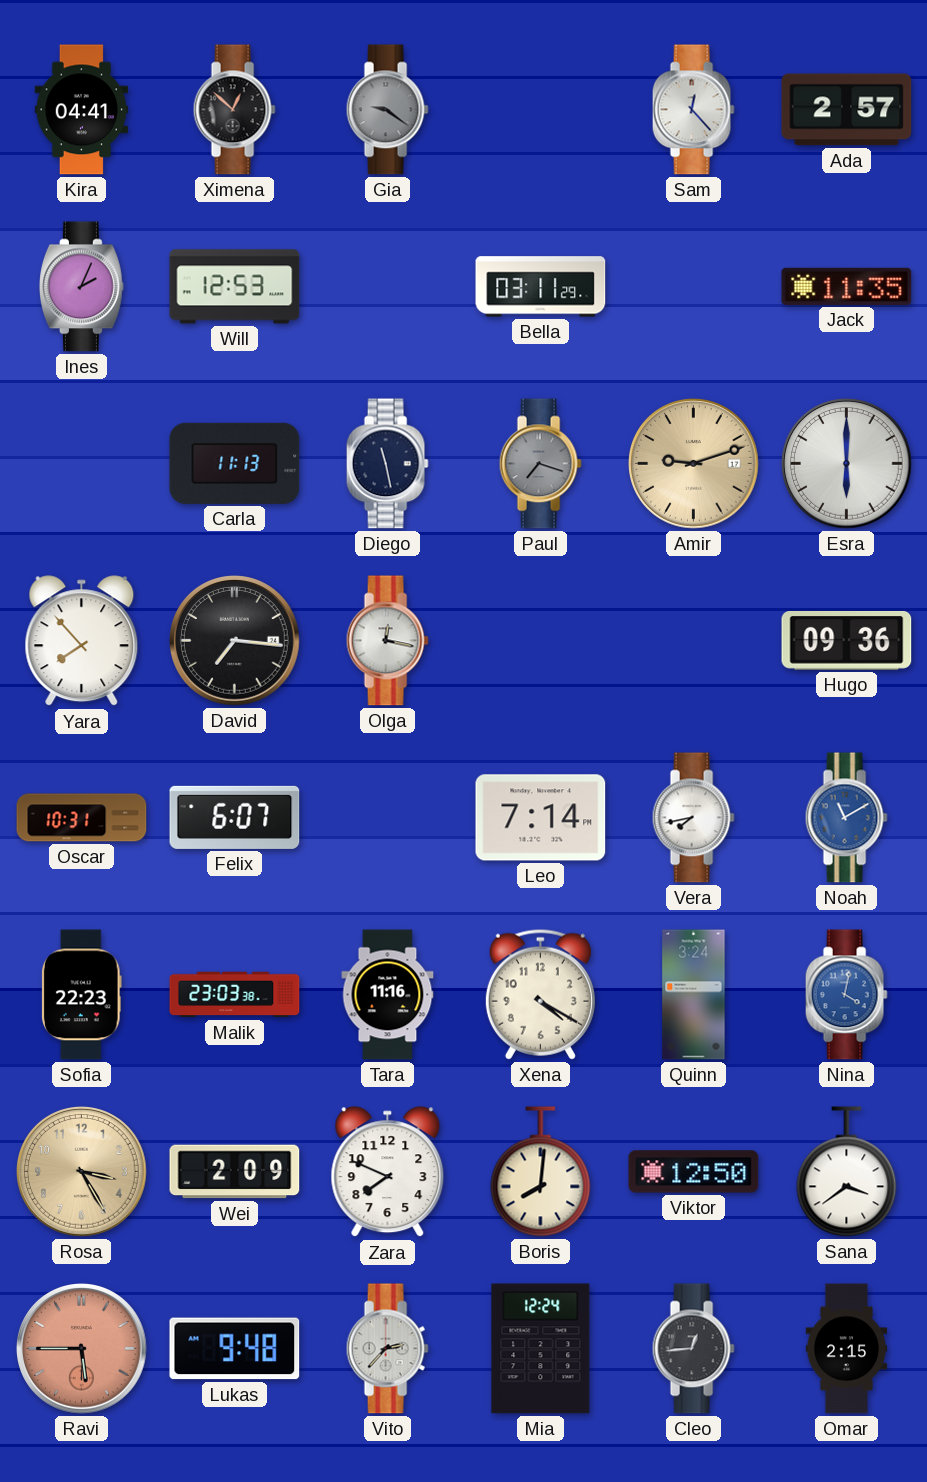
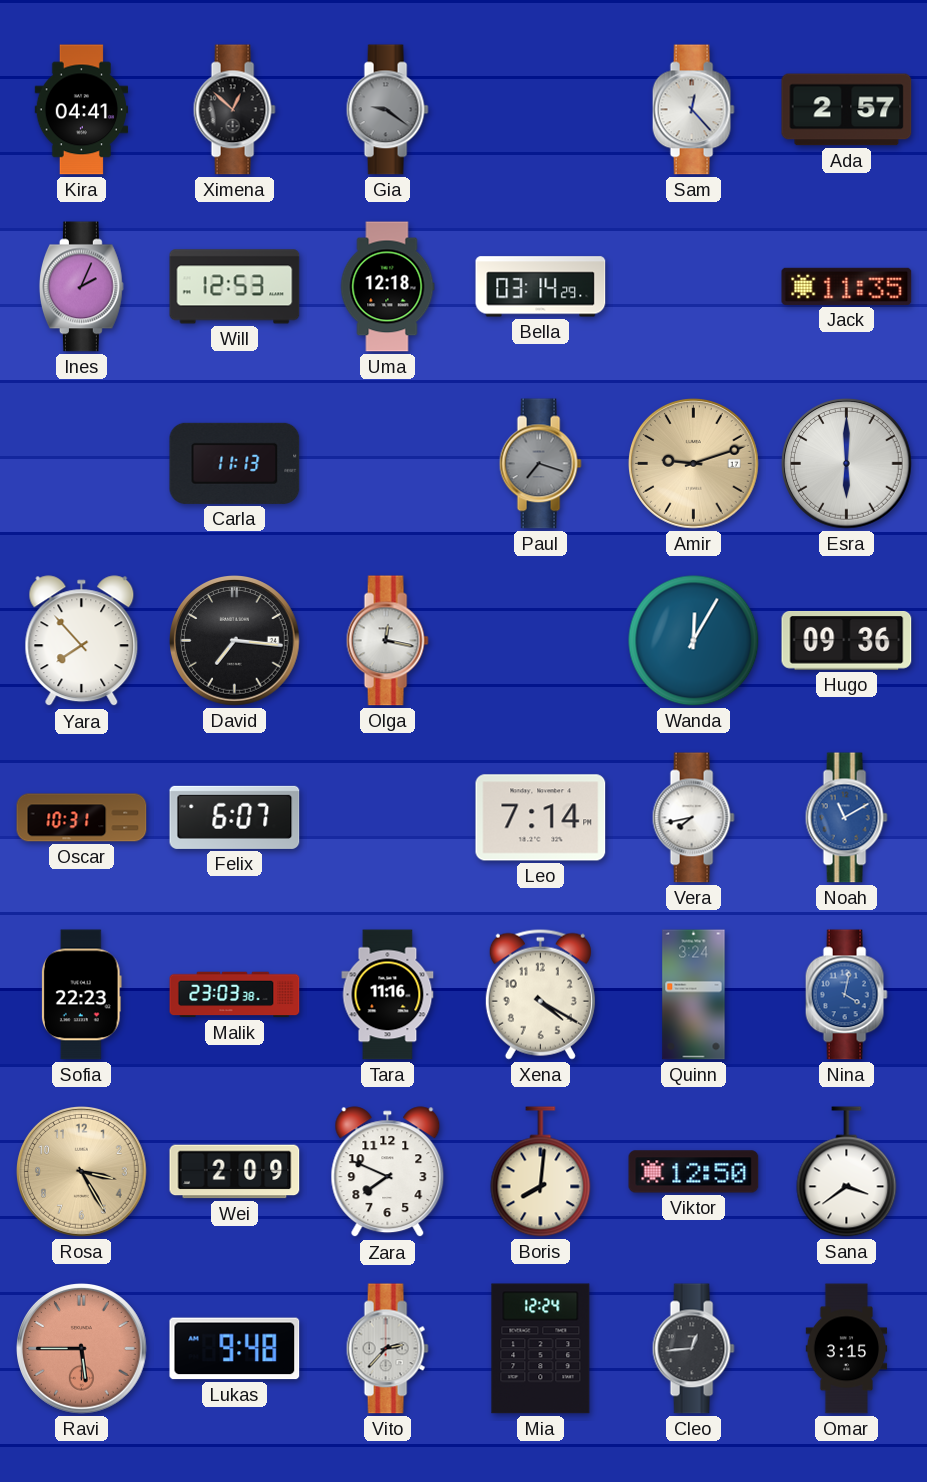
Uma: none -> 12:18
Bella: 03:11 -> 03:14
Diego: 11:28 -> none
Wanda: none -> 12:05
Omar: 2:15 -> 3:15
